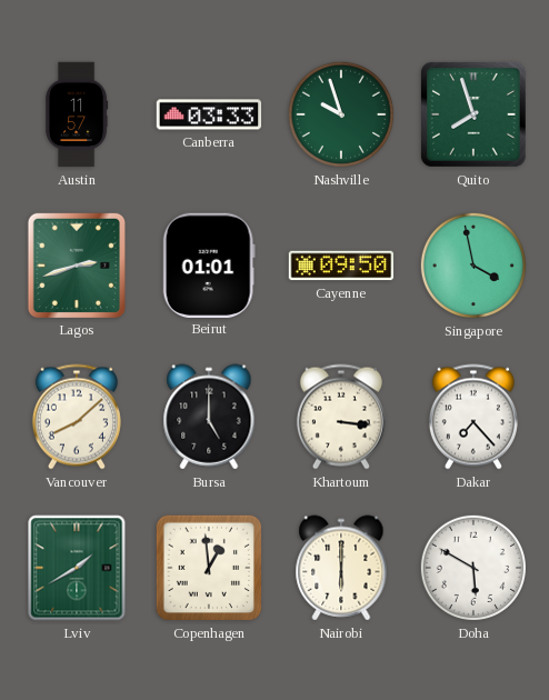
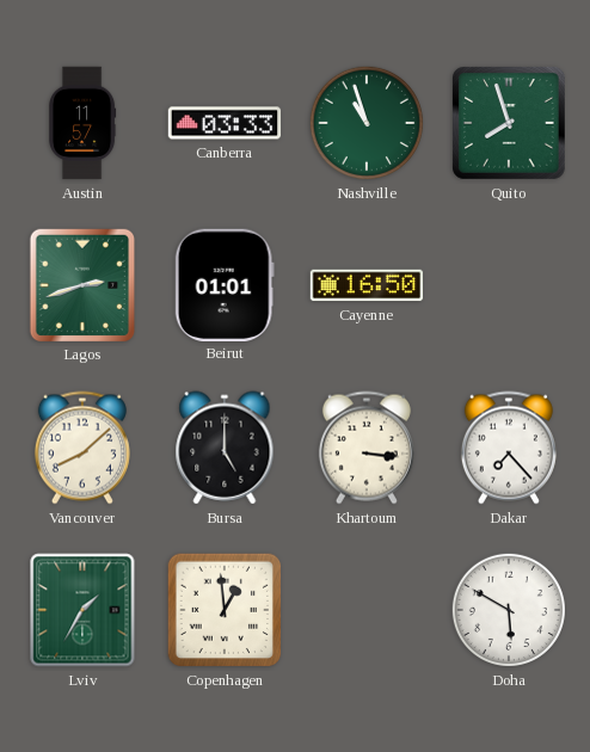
Nashville: 9:57 -> 10:57
Cayenne: 09:50 -> 16:50
Singapore: 3:58 -> none
Lviv: 1:40 -> 1:35
Nairobi: 6:00 -> none
